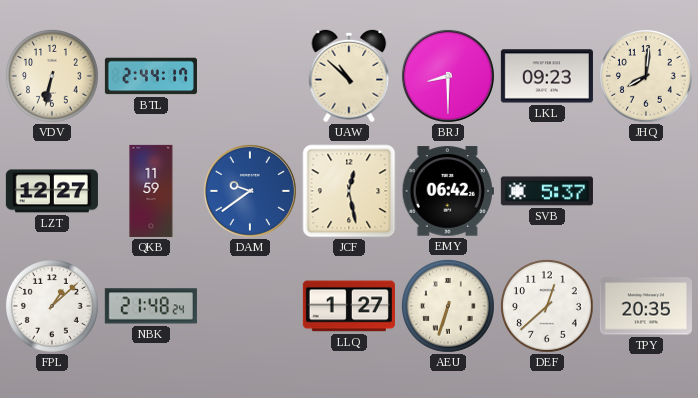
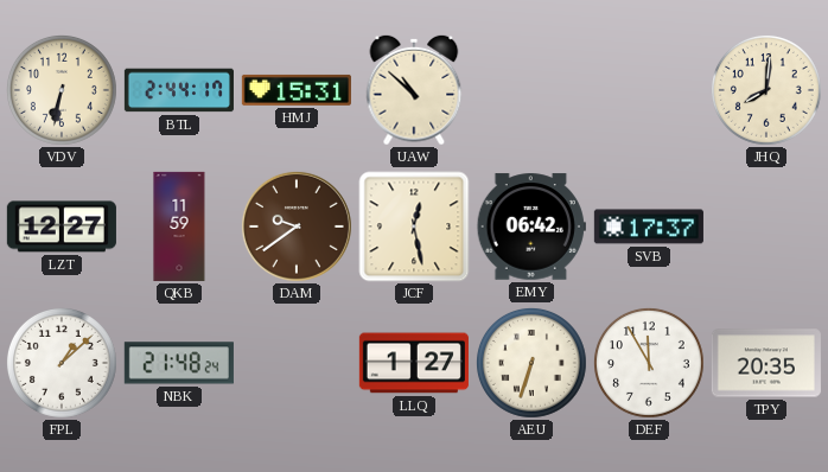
HMJ: none -> 15:31
BRJ: 8:30 -> none
LKL: 09:23 -> none
DAM dial: blue -> brown
SVB: 5:37 -> 17:37
DEF: 12:38 -> 11:55
